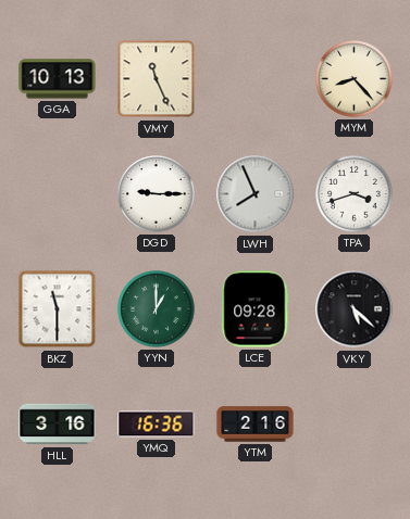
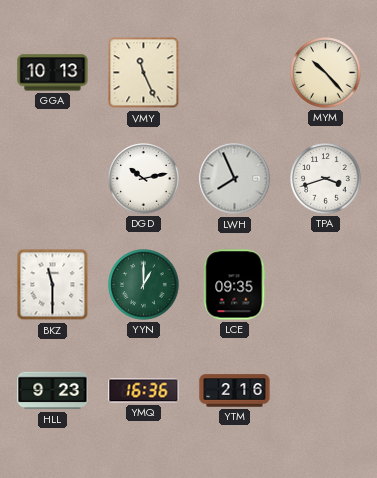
MYM: 8:23 -> 10:23
DGD: 9:15 -> 10:13
LCE: 09:28 -> 09:35
VKY: 5:22 -> none
HLL: 3:16 -> 9:23
